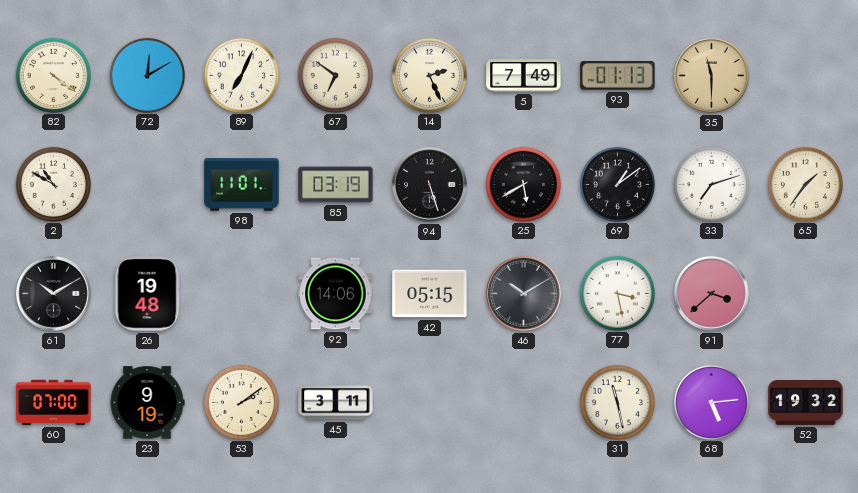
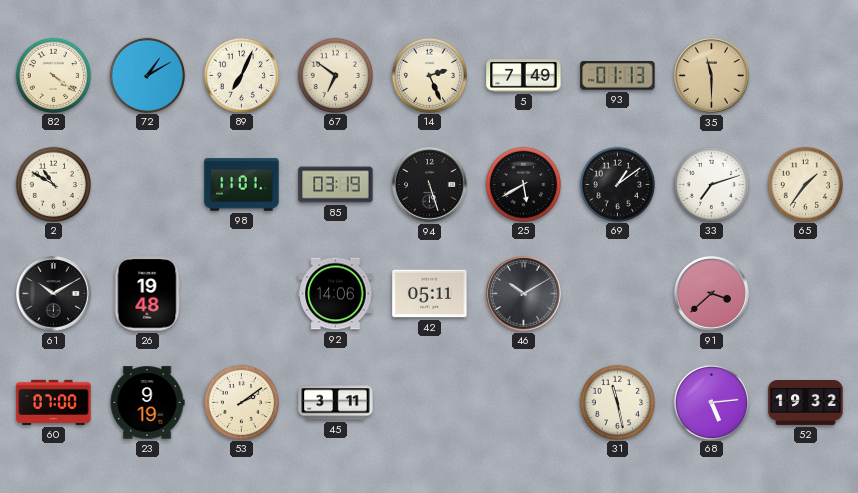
72: 12:10 -> 1:10
42: 05:15 -> 05:11
77: 3:28 -> none
